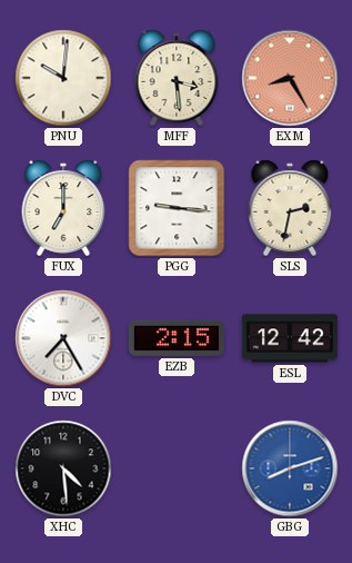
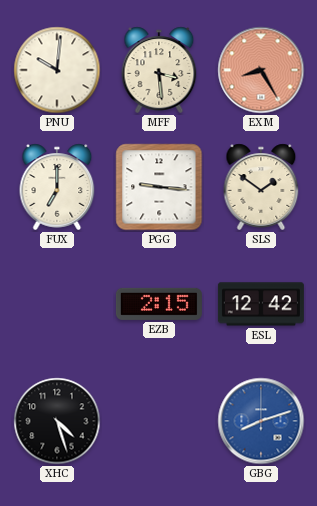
SLS: 2:32 -> 1:51
DVC: 7:25 -> none
XHC: 4:29 -> 4:27
